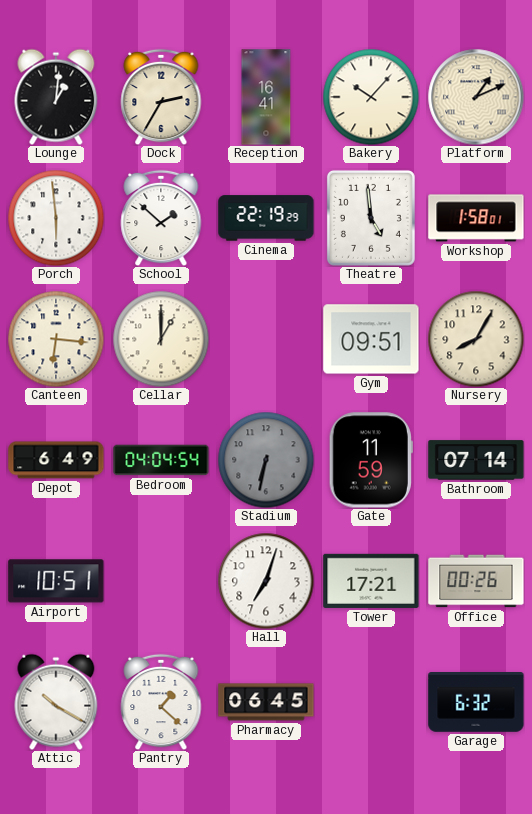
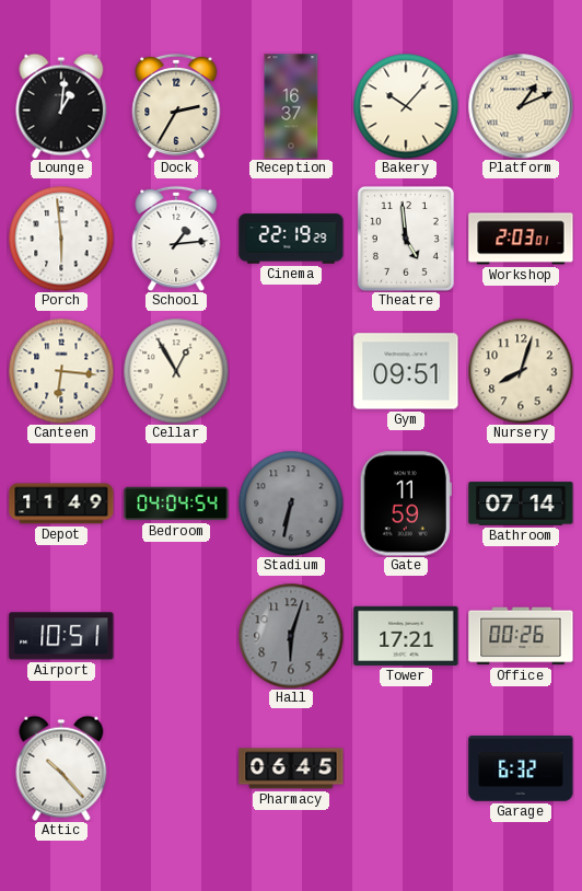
Reception: 16:41 -> 16:37
School: 1:52 -> 1:14
Workshop: 1:58 -> 2:03
Cellar: 1:00 -> 12:55
Nursery: 8:05 -> 8:03
Depot: 6:49 -> 11:49
Hall: 7:03 -> 6:03
Hall dial: white -> grey
Attic: 10:20 -> 10:23
Pantry: 1:22 -> none
